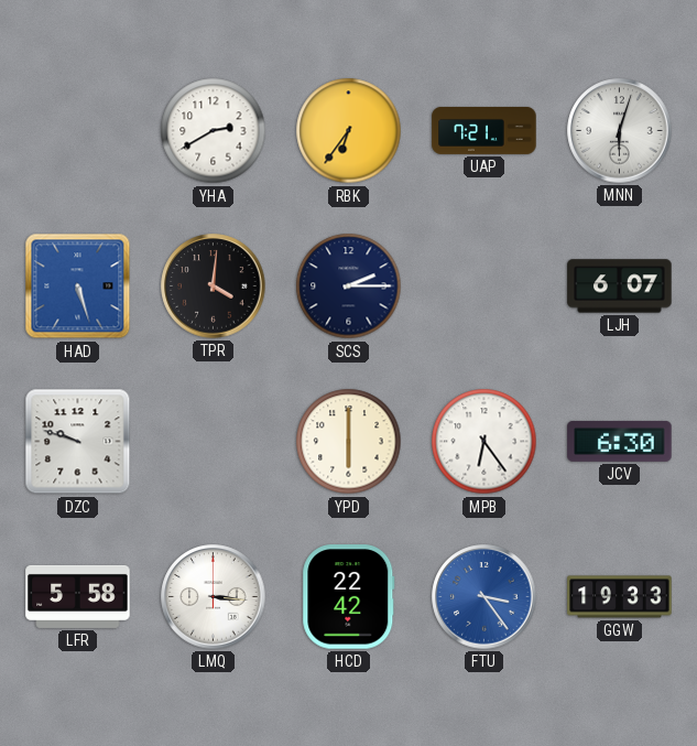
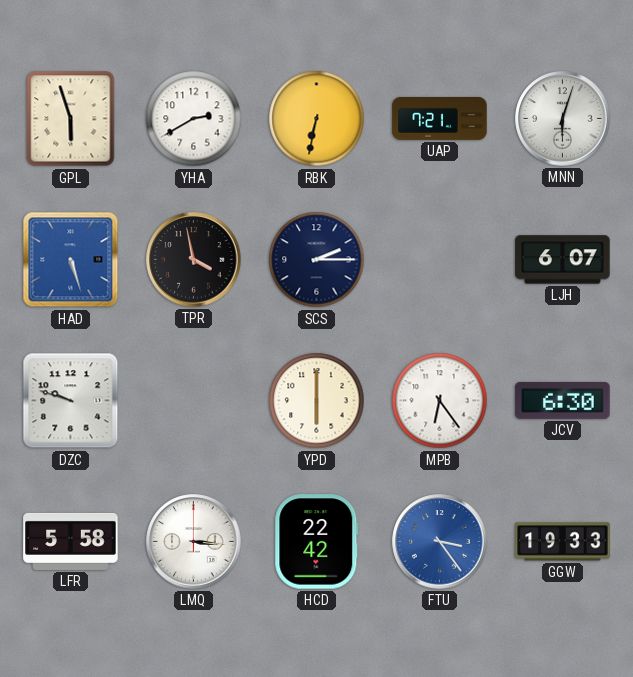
GPL: none -> 5:57
RBK: 6:36 -> 6:32
TPR: 4:01 -> 3:58
